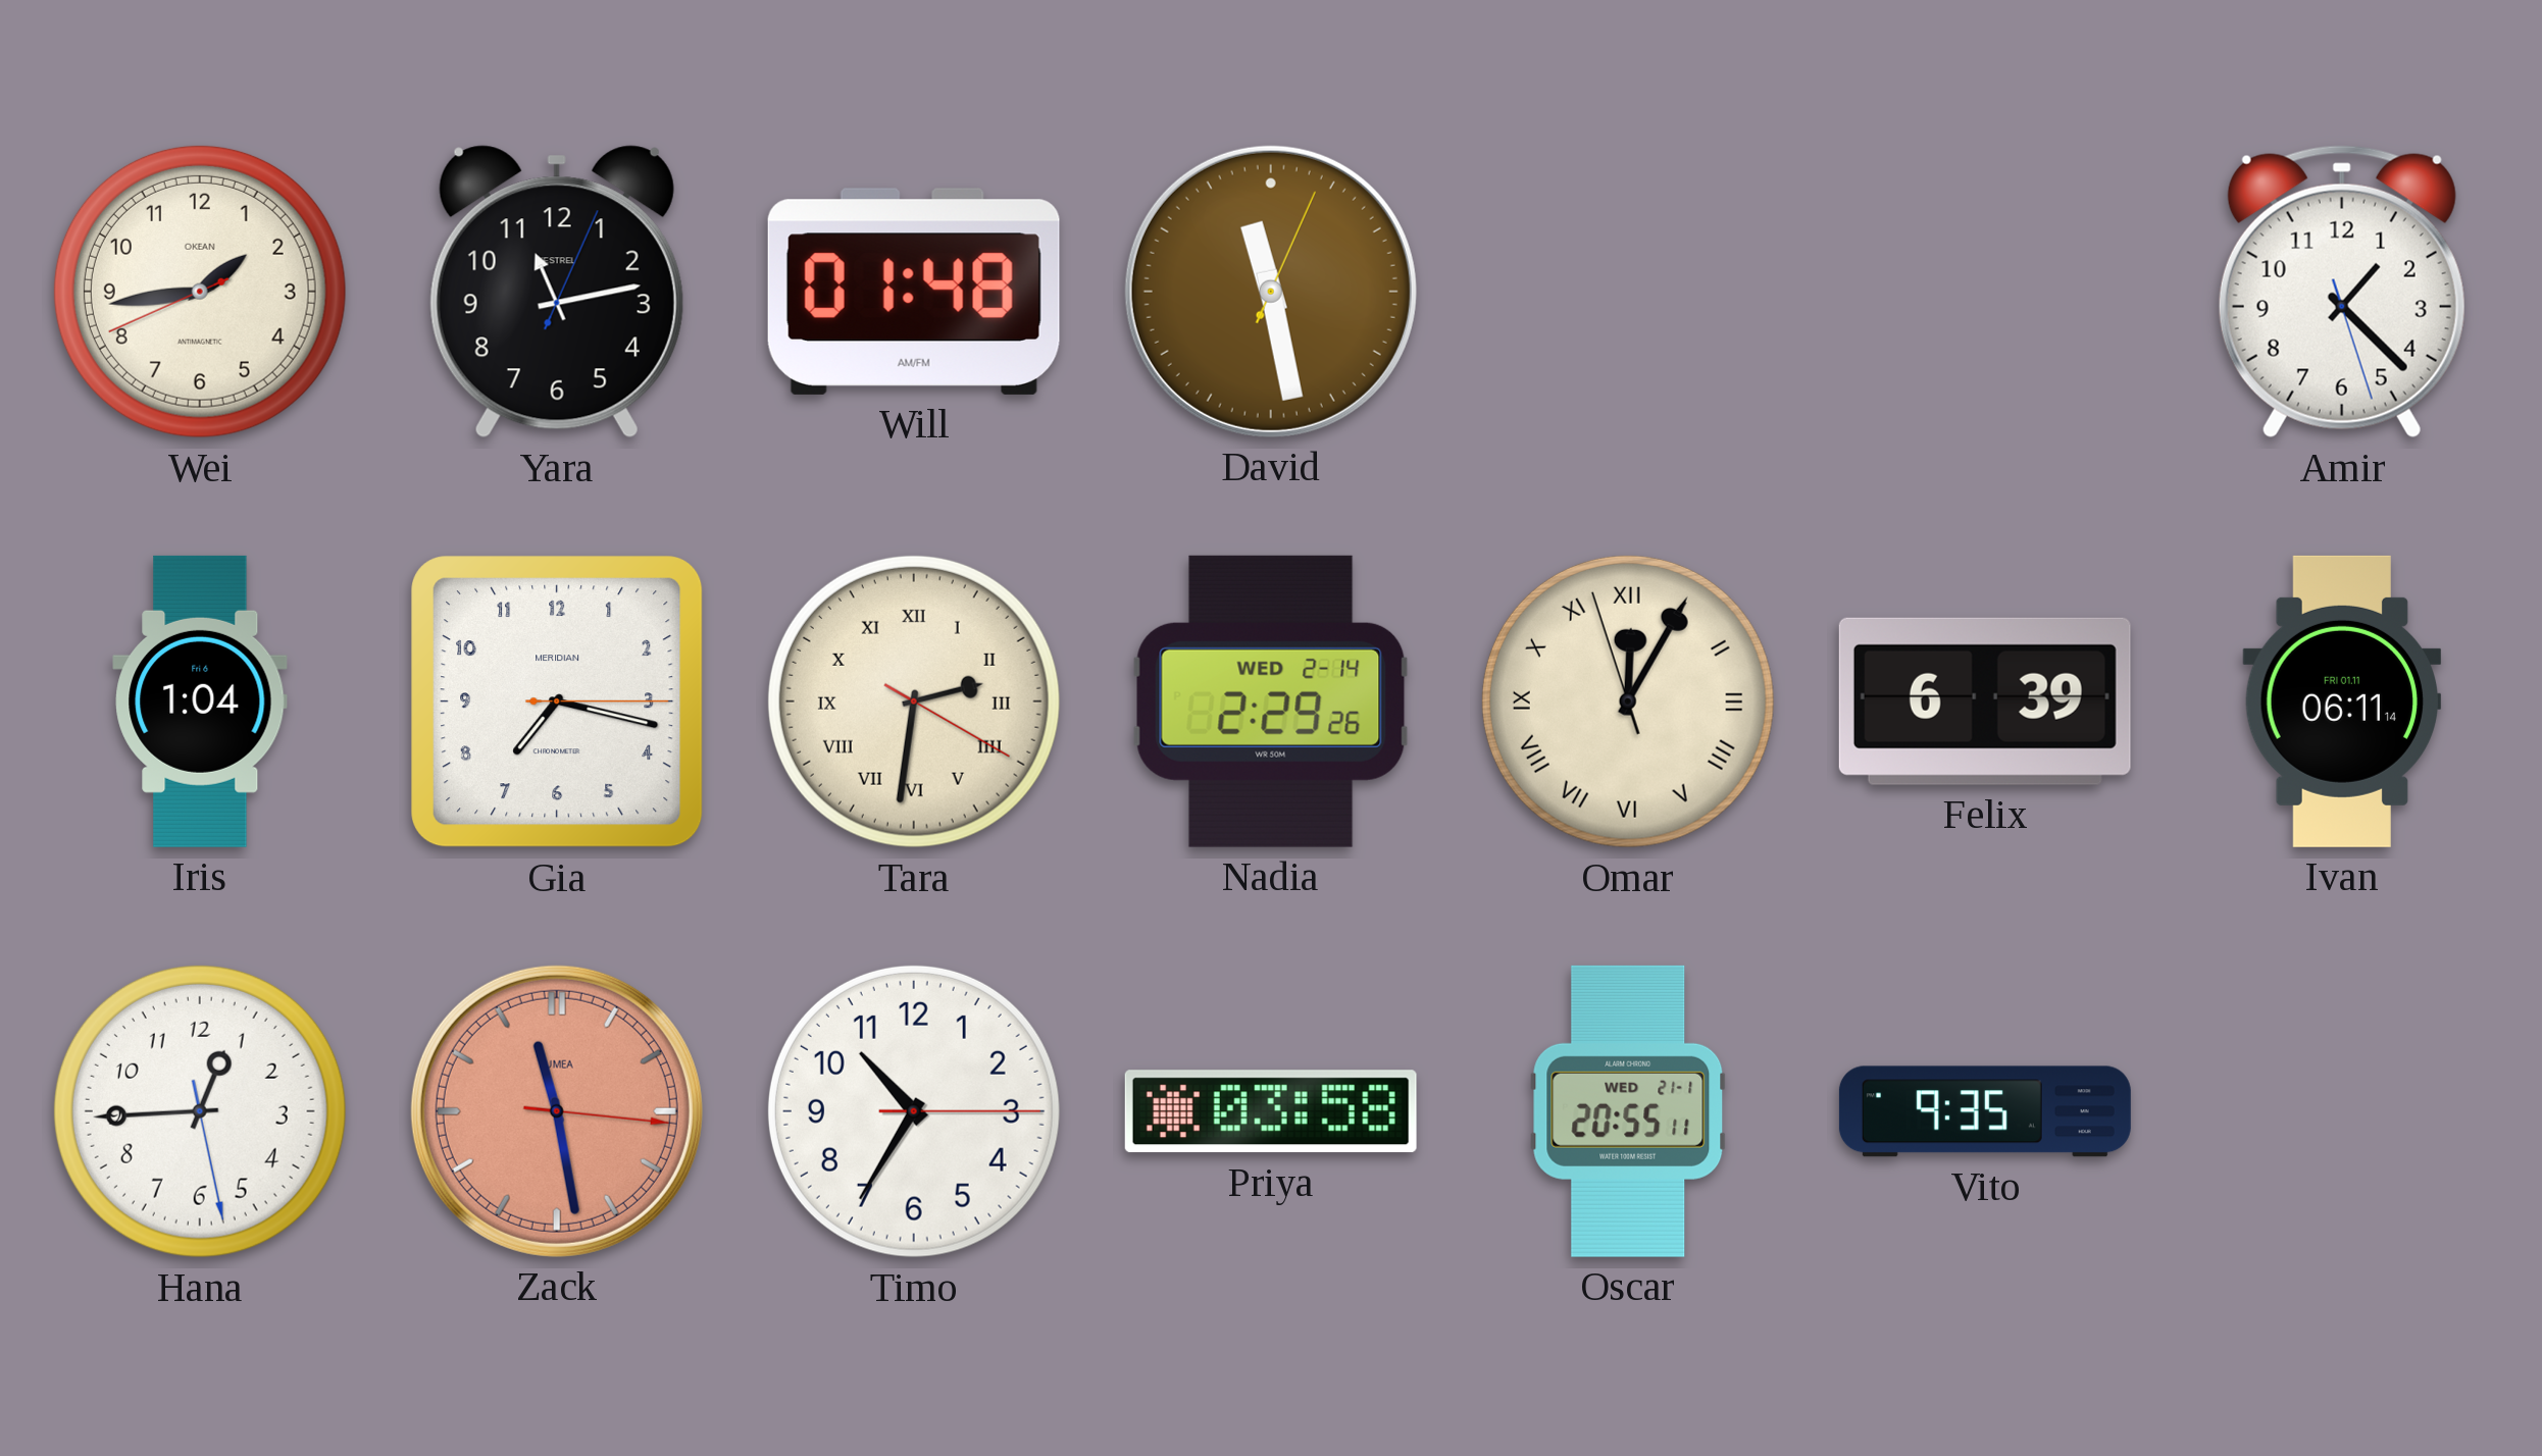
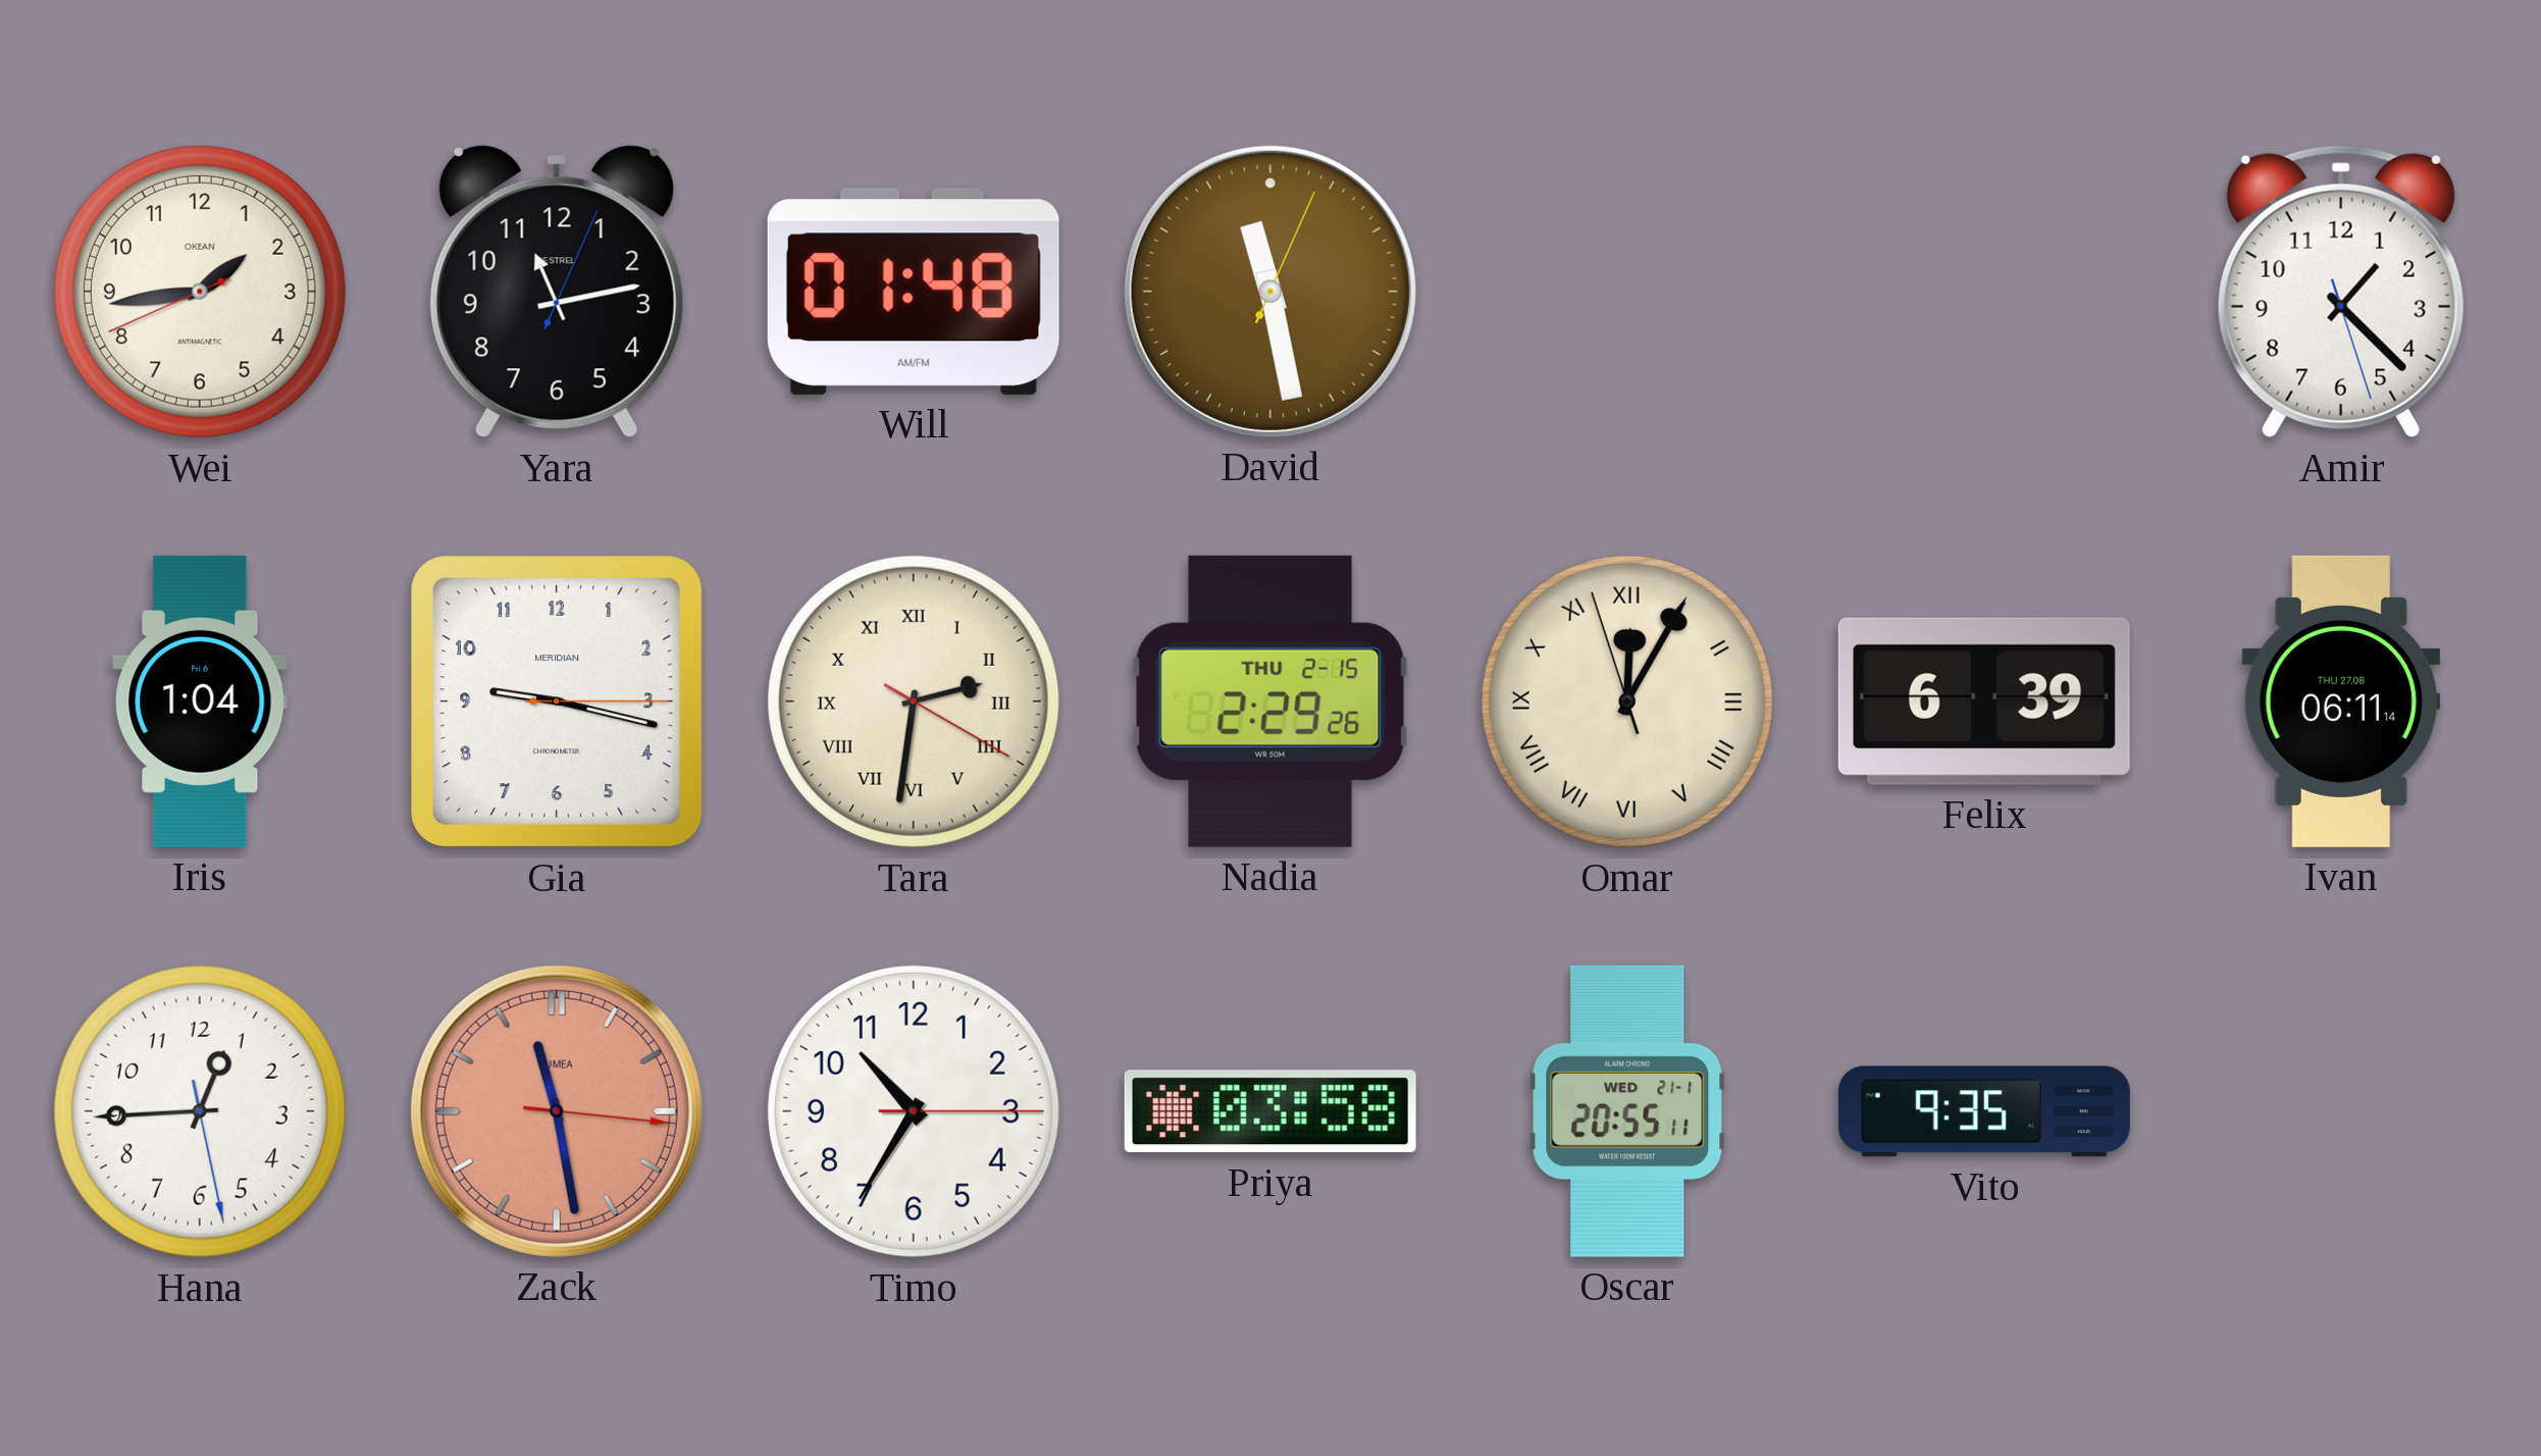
Gia: 7:17 -> 9:17
Nadia date: WED 2-14 -> THU 2-15
Ivan date: FRI 01.11 -> THU 27.08
